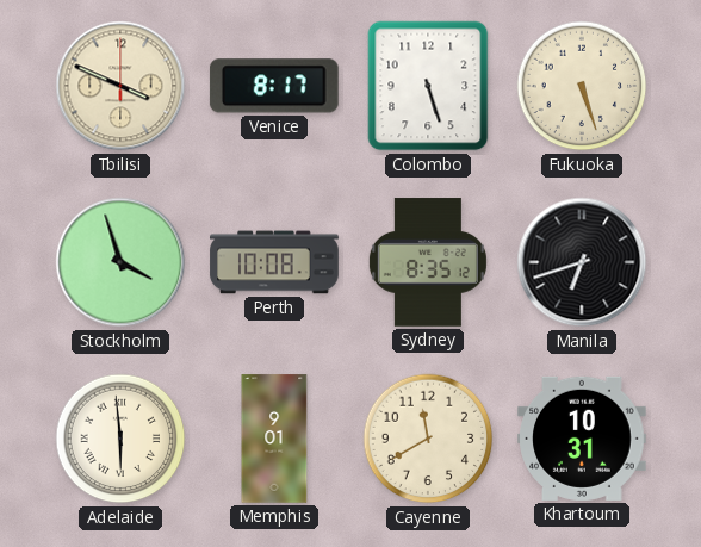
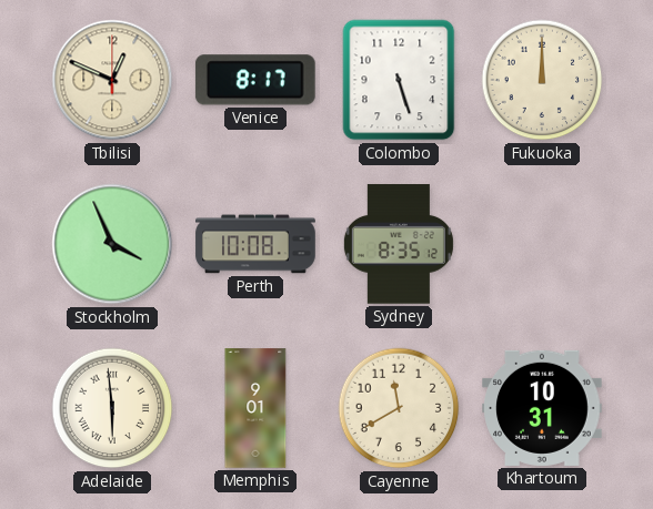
Tbilisi: 3:49 -> 12:49
Fukuoka: 5:27 -> 12:00
Stockholm: 3:57 -> 3:56
Manila: 6:42 -> none
